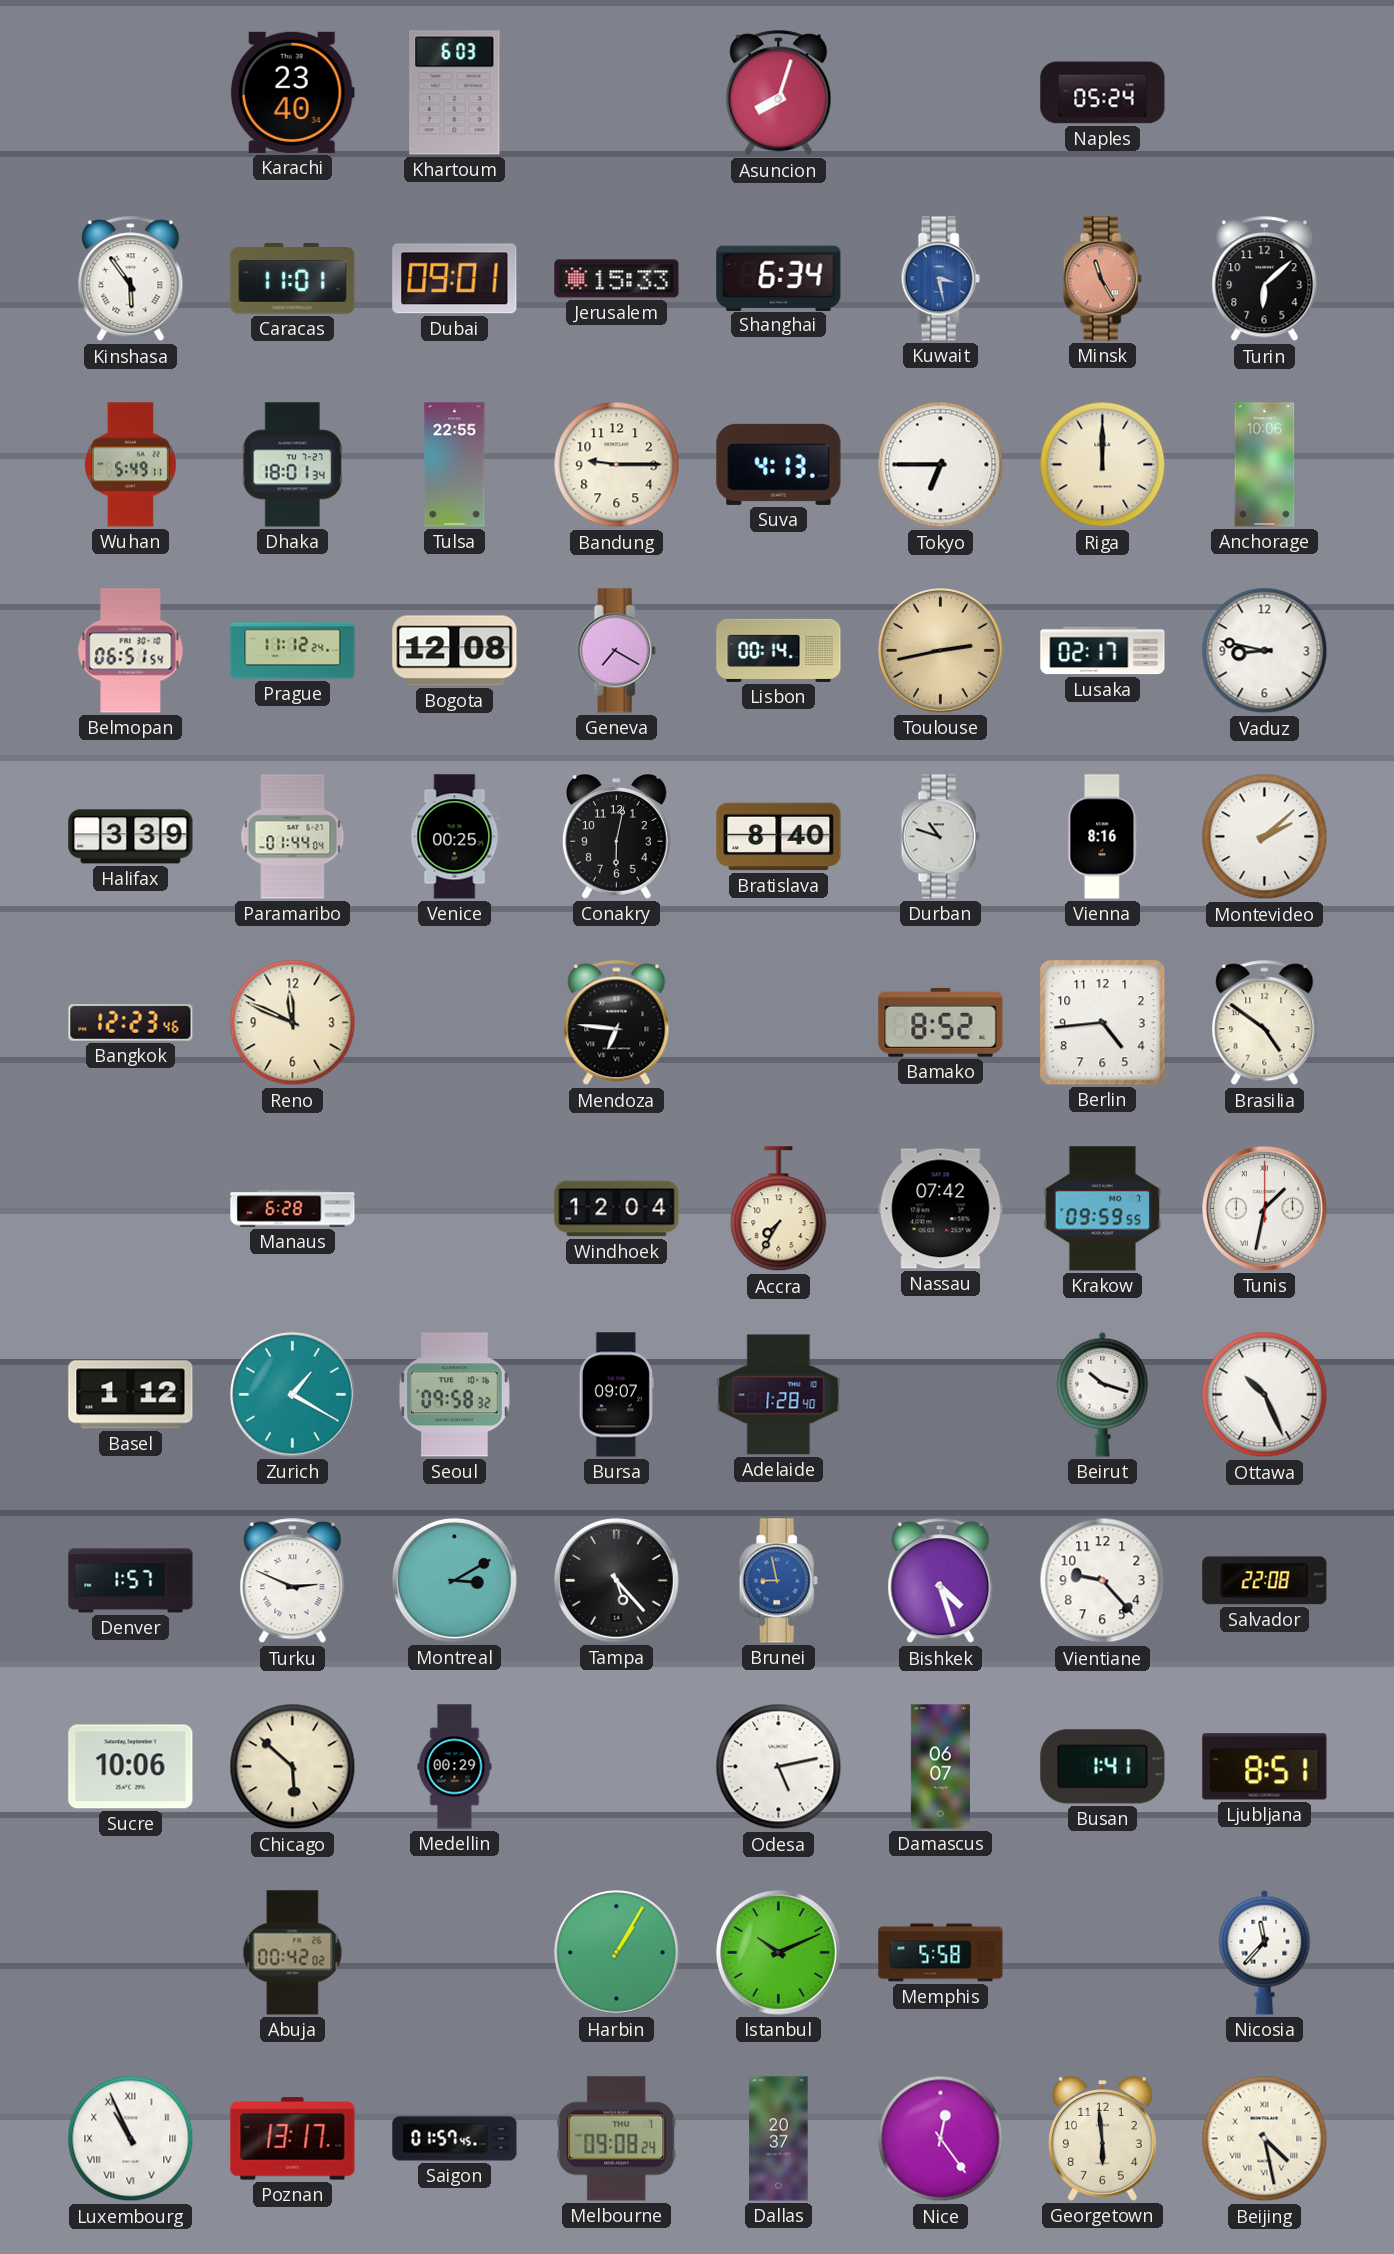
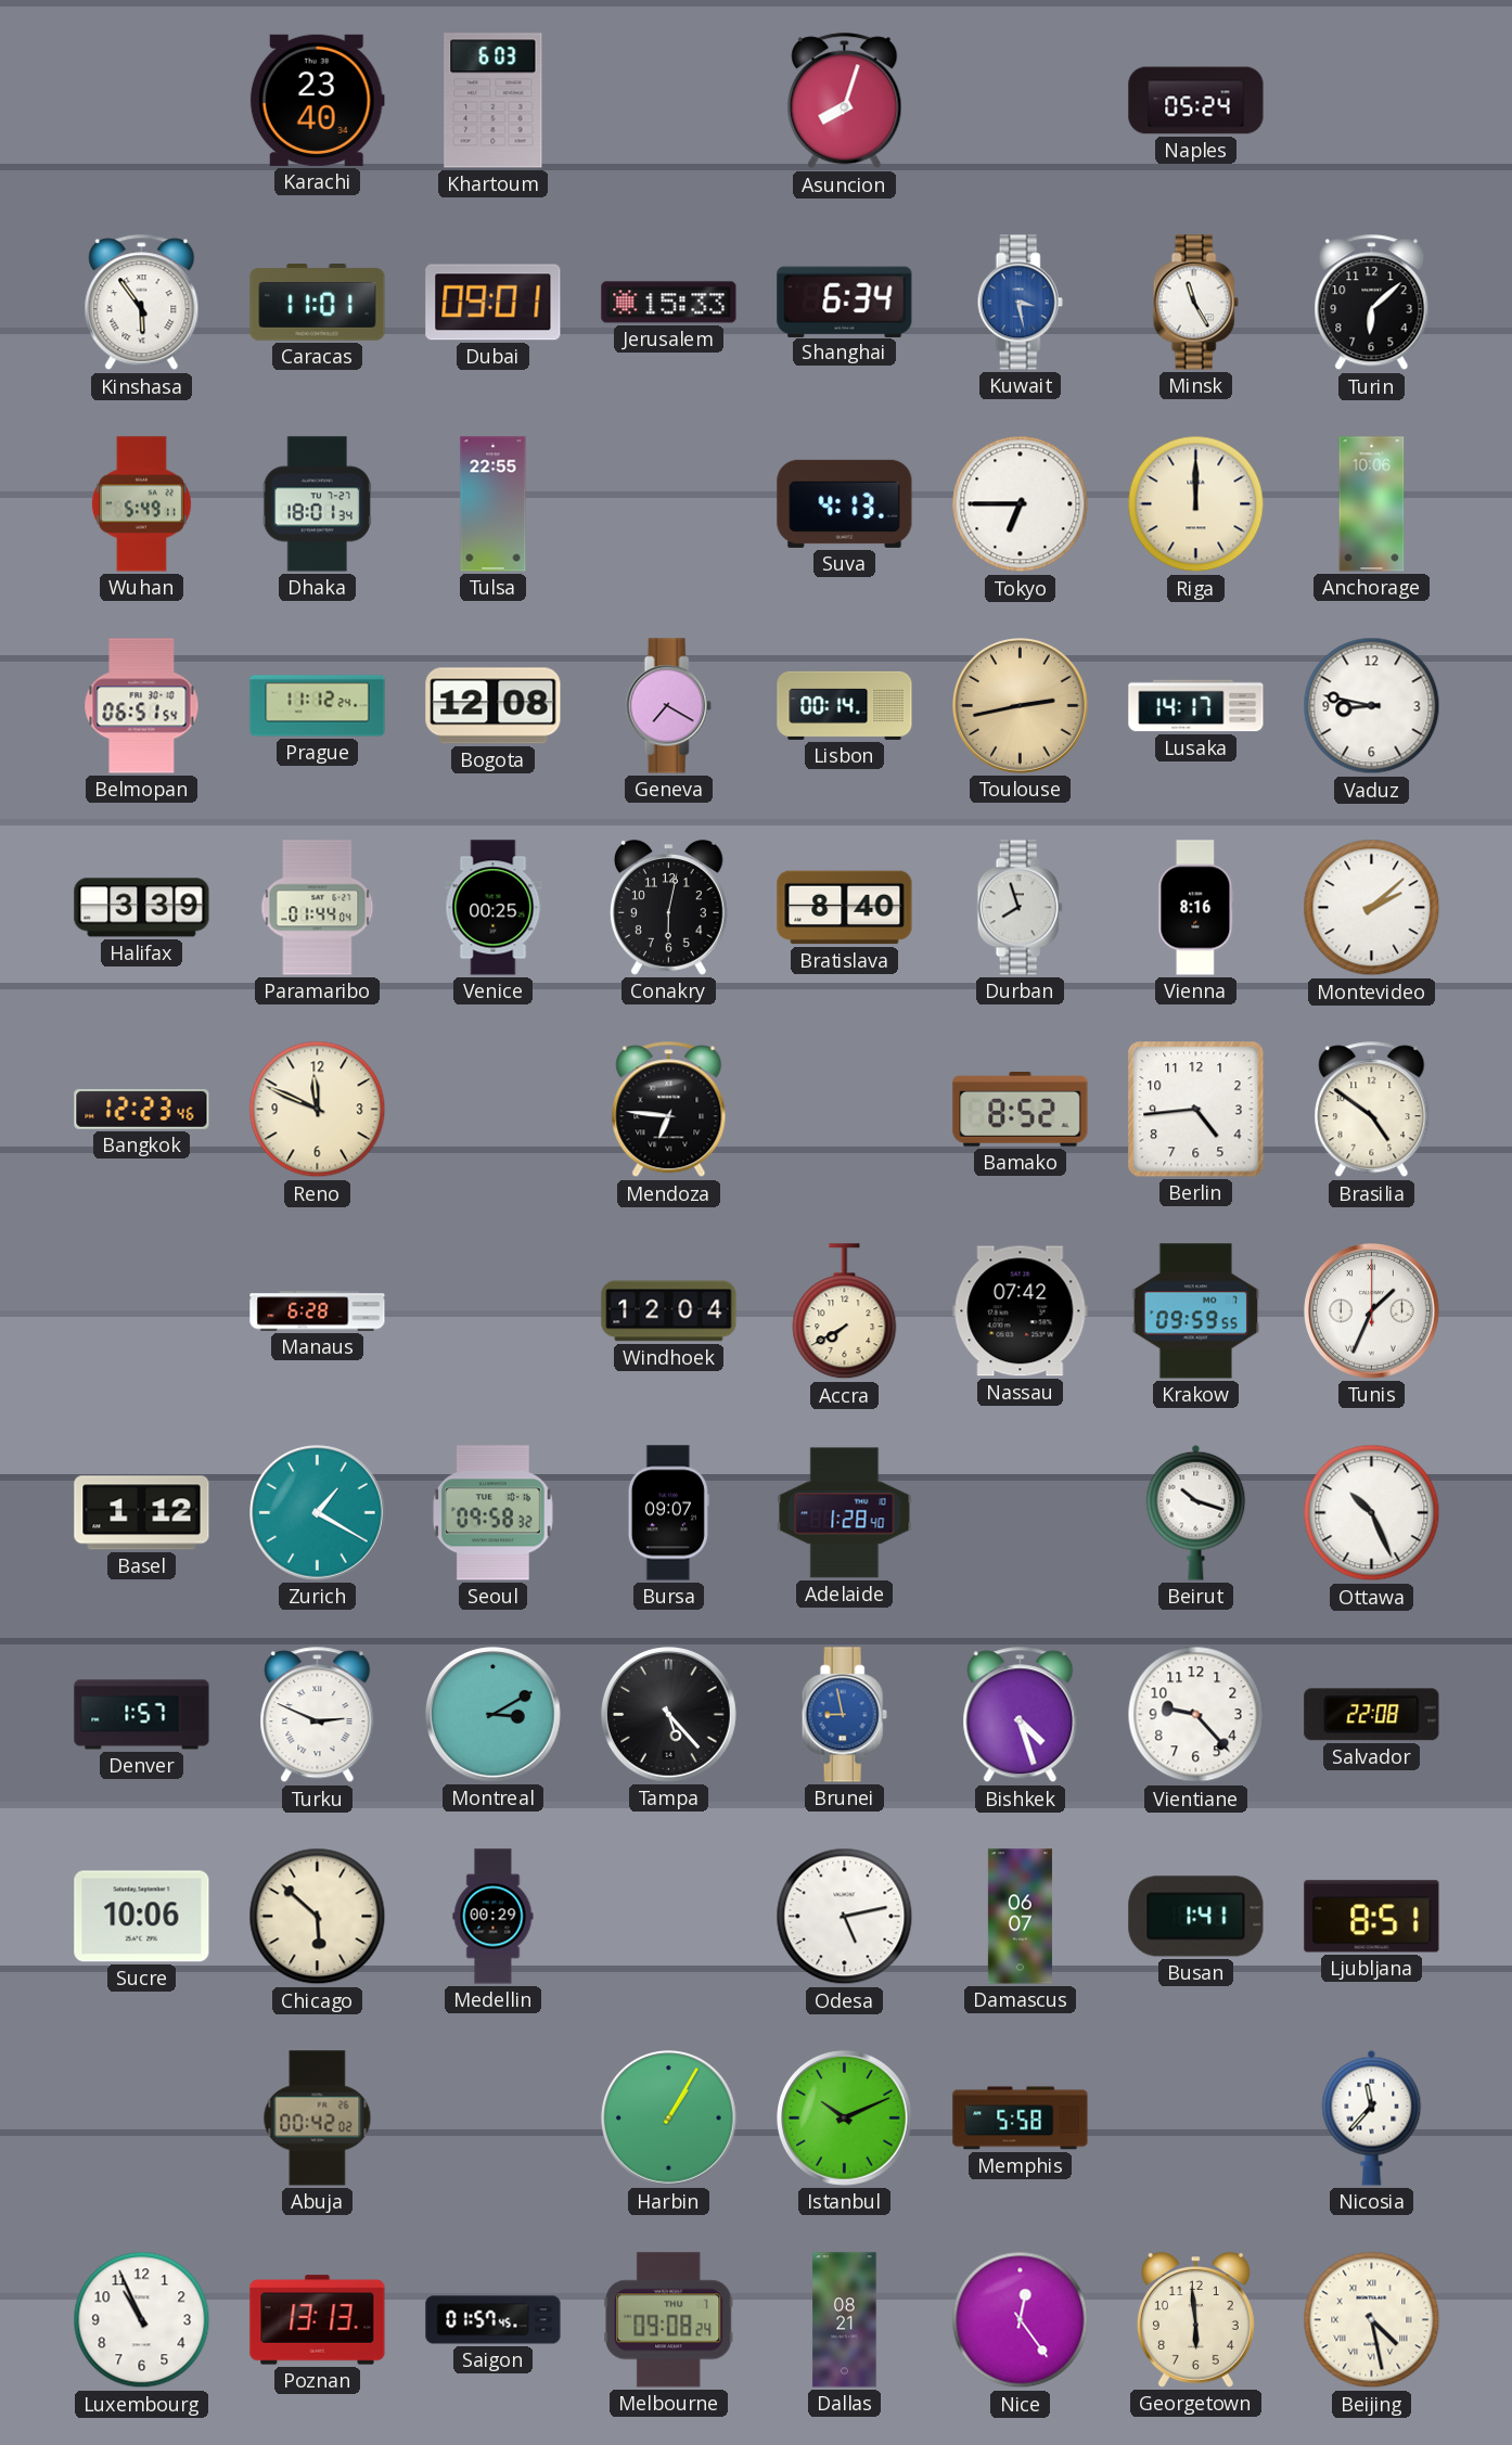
Minsk dial: salmon -> white
Bandung: 9:15 -> none
Lusaka: 02:17 -> 14:17
Durban: 10:48 -> 7:57
Accra: 7:35 -> 7:40
Tunis: 1:32 -> 1:34
Luxembourg numerals: Roman -> Arabic
Poznan: 13:17 -> 13:13
Dallas: 20:37 -> 08:21
